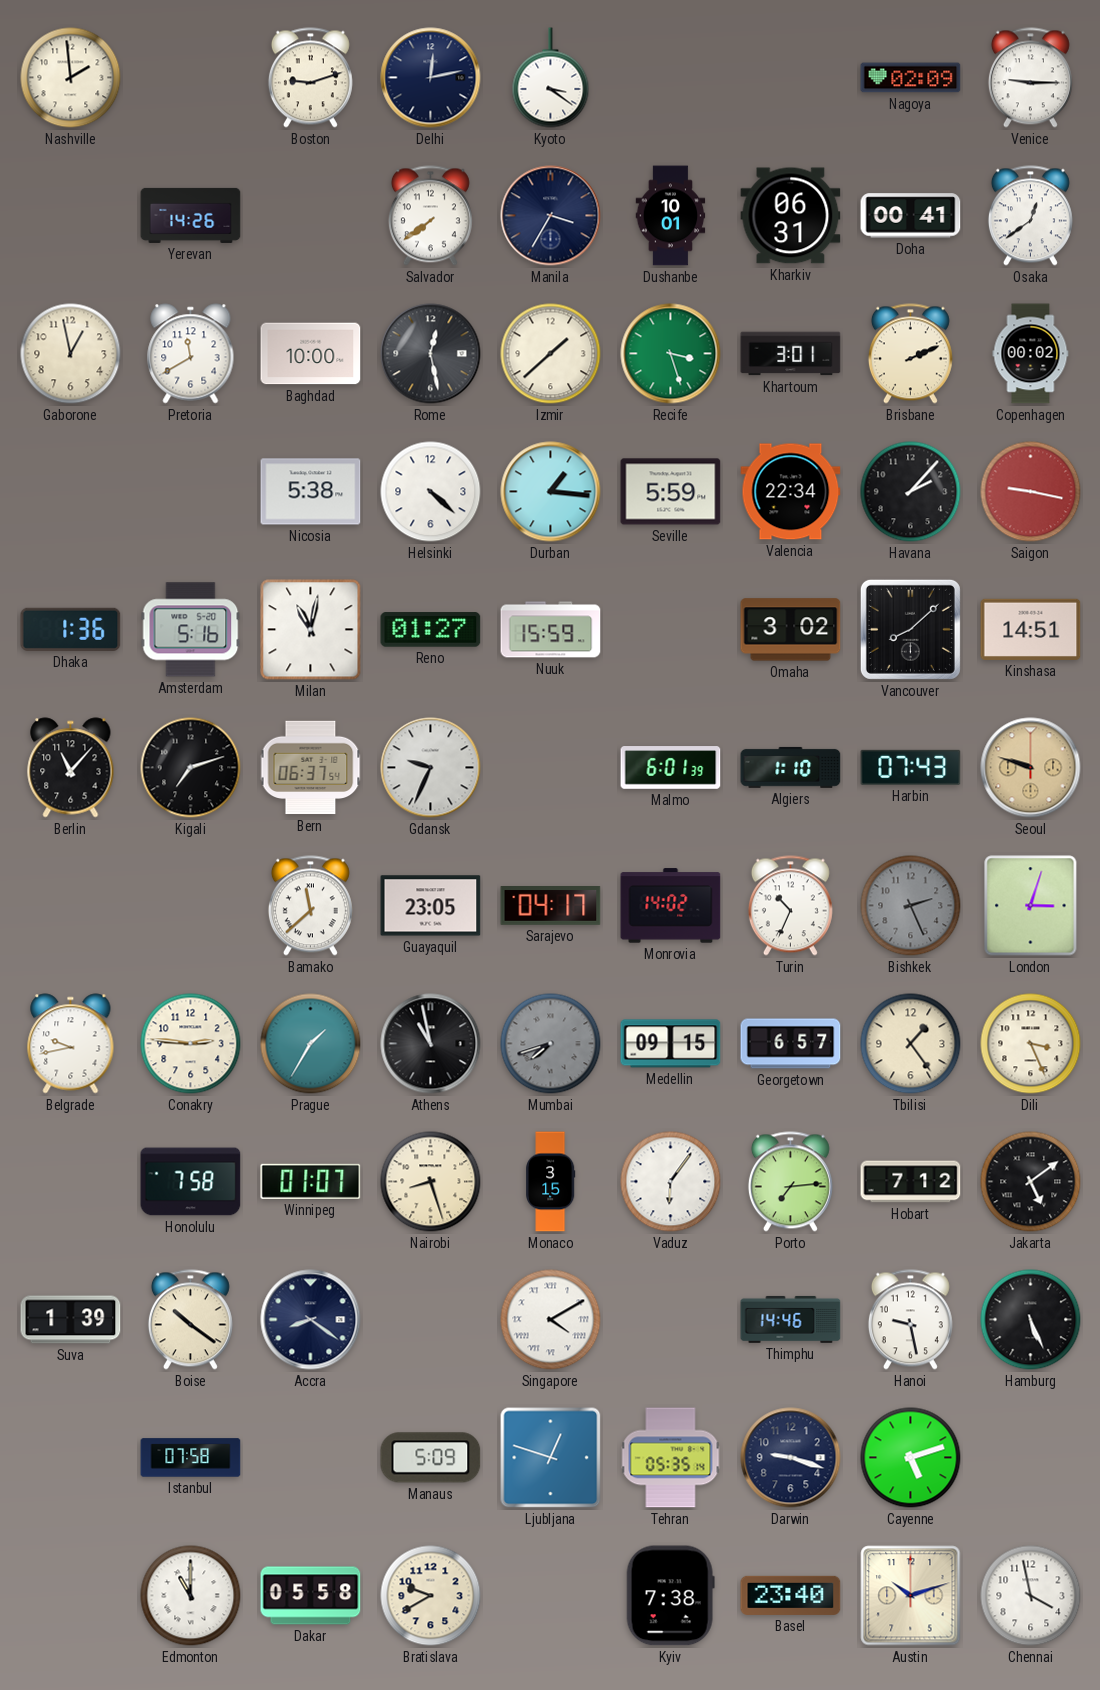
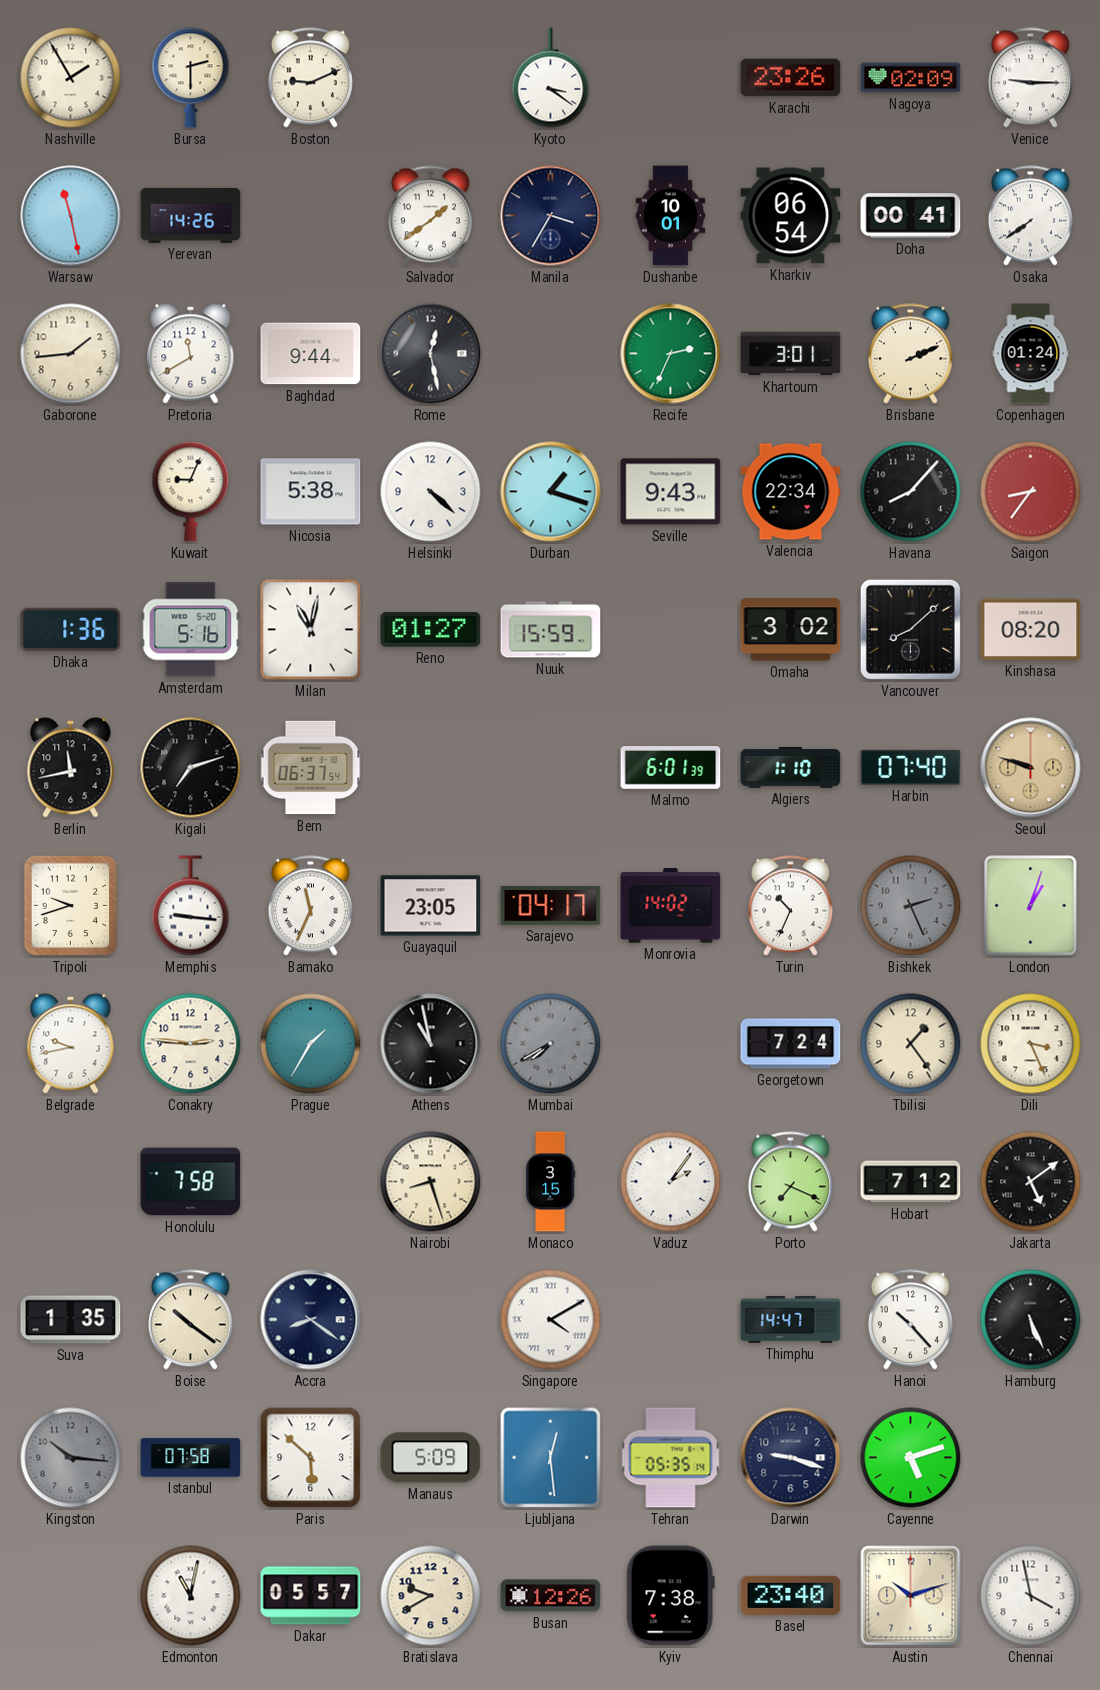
Nashville: 1:59 -> 1:55
Bursa: none -> 2:30
Boston: 9:12 -> 9:11
Delhi: 12:13 -> none
Karachi: none -> 23:26
Warsaw: none -> 11:28
Salvador: 7:39 -> 1:39
Kharkiv: 06:31 -> 06:54
Osaka: 12:39 -> 7:39
Gaborone: 12:58 -> 1:44
Baghdad: 10:00 -> 9:44
Izmir: 1:38 -> none
Recife: 3:27 -> 2:34
Copenhagen: 00:02 -> 01:24
Kuwait: none -> 9:04
Durban: 1:16 -> 1:18
Seville: 5:59 -> 9:43
Havana: 2:07 -> 8:07
Saigon: 9:17 -> 8:36
Kinshasa: 14:51 -> 08:20
Berlin: 11:07 -> 11:43
Gdansk: 9:34 -> none
Harbin: 07:43 -> 07:40
Tripoli: none -> 9:42
Memphis: none -> 9:16
Bamako: 11:38 -> 11:34
London: 3:03 -> 1:03
Mumbai: 7:42 -> 7:40
Medellin: 09:15 -> none
Georgetown: 6:57 -> 7:24
Winnipeg: 01:07 -> none
Vaduz: 6:06 -> 2:06
Porto: 7:14 -> 7:19
Suva: 1:39 -> 1:35
Thimphu: 14:46 -> 14:47
Hanoi: 9:28 -> 10:23
Kingston: none -> 10:16
Paris: none -> 5:52
Ljubljana: 12:48 -> 12:29
Edmonton: 11:00 -> 11:02
Dakar: 05:58 -> 05:57
Busan: none -> 12:26
